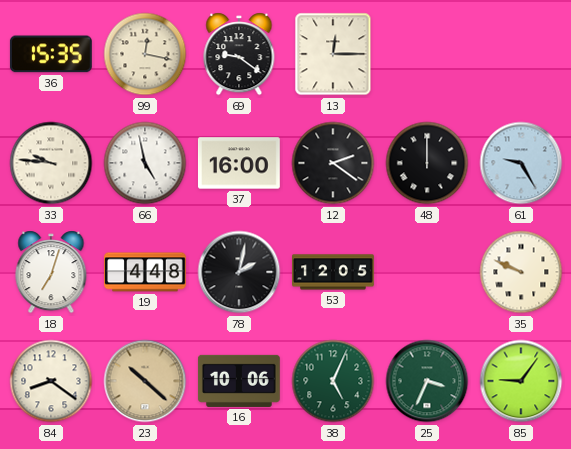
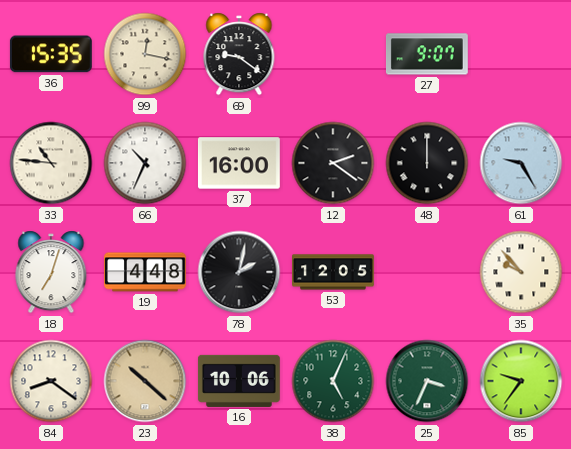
13: 12:15 -> none
27: none -> 9:07
33: 9:46 -> 10:46
66: 4:58 -> 10:34
35: 9:49 -> 9:53
85: 9:06 -> 9:36
